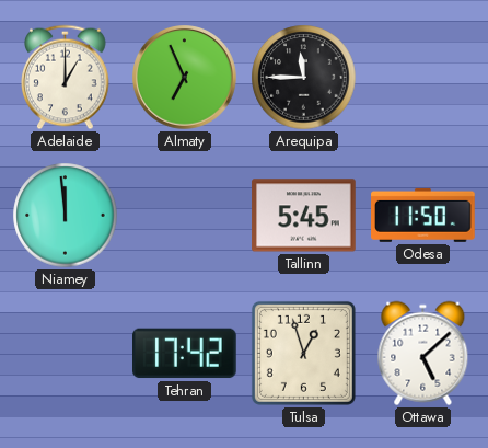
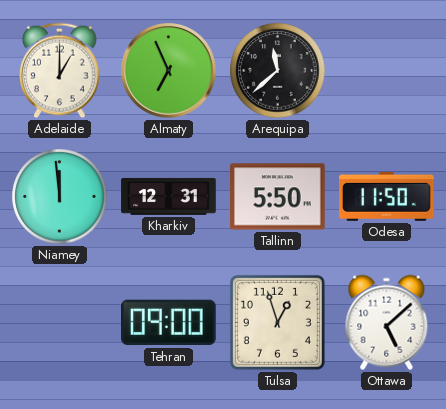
Arequipa: 11:45 -> 11:38
Kharkiv: none -> 12:31
Tallinn: 5:45 -> 5:50
Tehran: 17:42 -> 09:00
